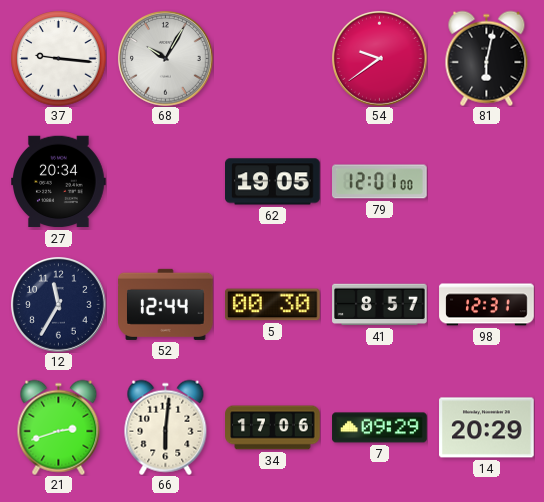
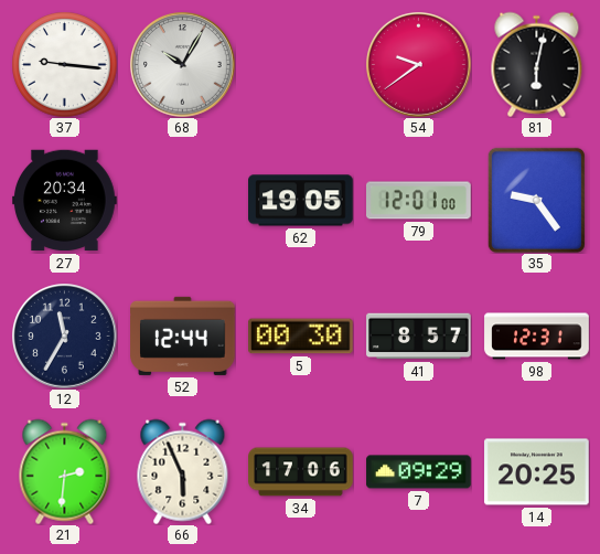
35: none -> 9:24
21: 2:42 -> 2:31
66: 6:01 -> 5:56
14: 20:29 -> 20:25
